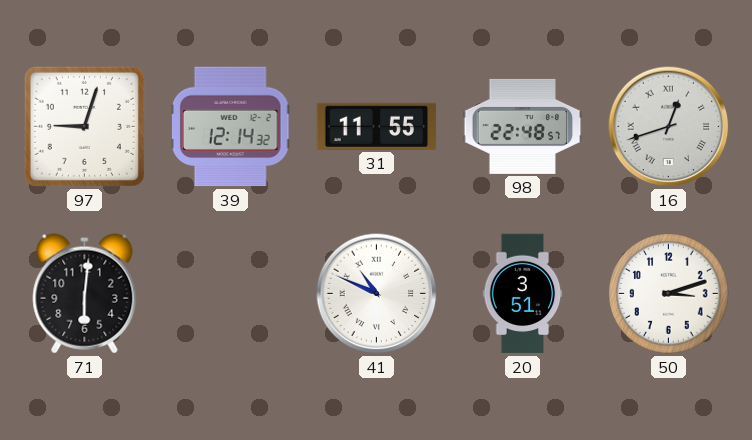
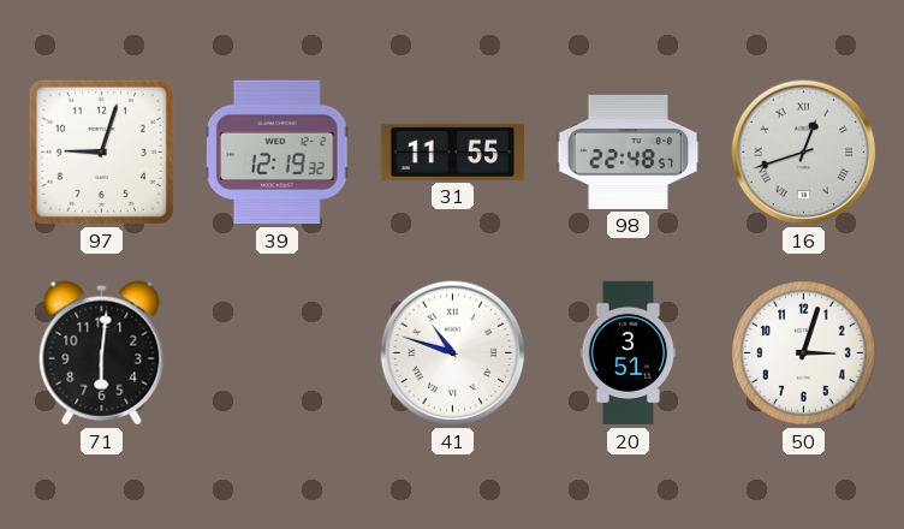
39: 12:14 -> 12:19
41: 10:49 -> 10:48
50: 3:12 -> 3:03
